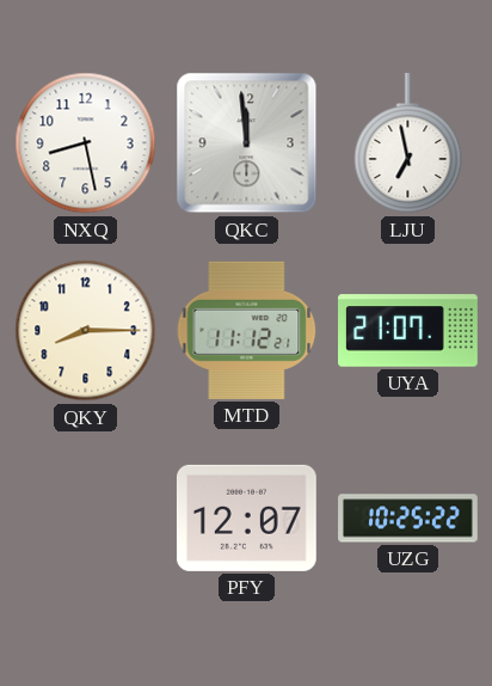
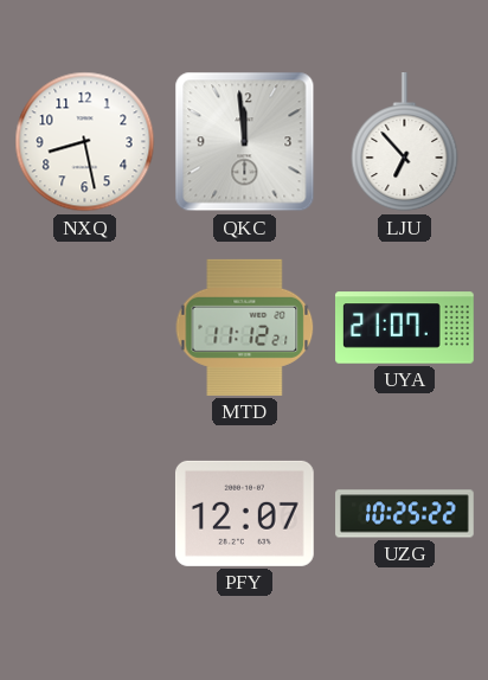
LJU: 6:58 -> 6:53
QKY: 8:15 -> none
